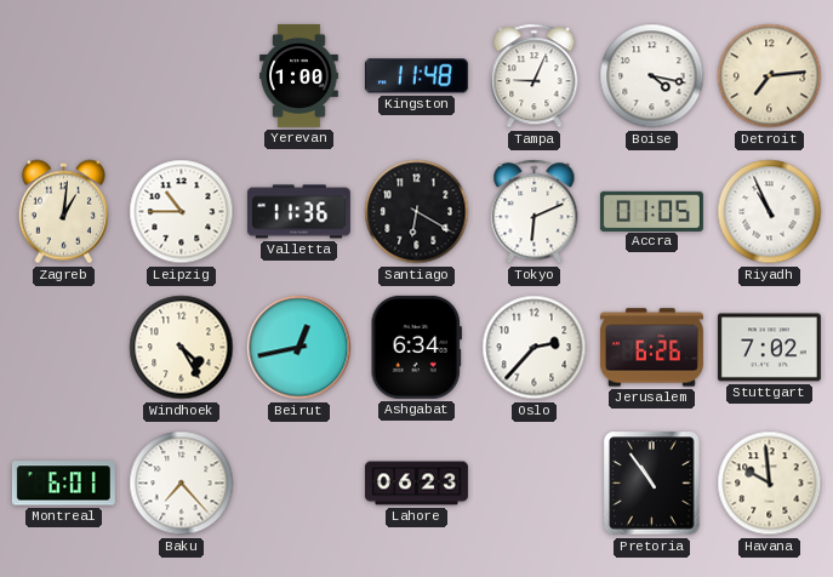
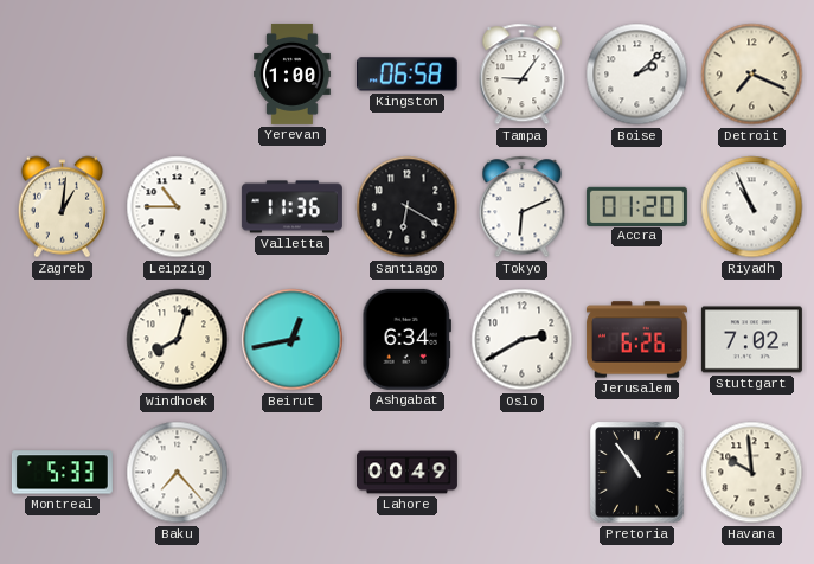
Kingston: 11:48 -> 06:58
Tampa: 9:04 -> 9:06
Boise: 4:17 -> 2:08
Detroit: 7:14 -> 7:19
Accra: 01:05 -> 01:20
Windhoek: 4:25 -> 8:03
Oslo: 2:37 -> 2:40
Montreal: 6:01 -> 5:33
Lahore: 06:23 -> 00:49
